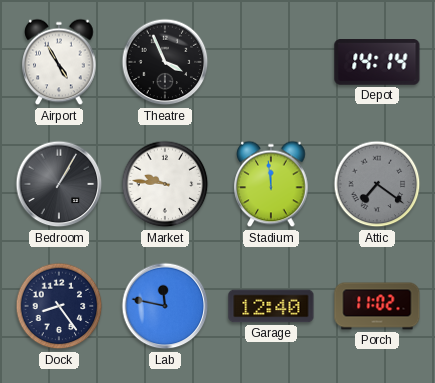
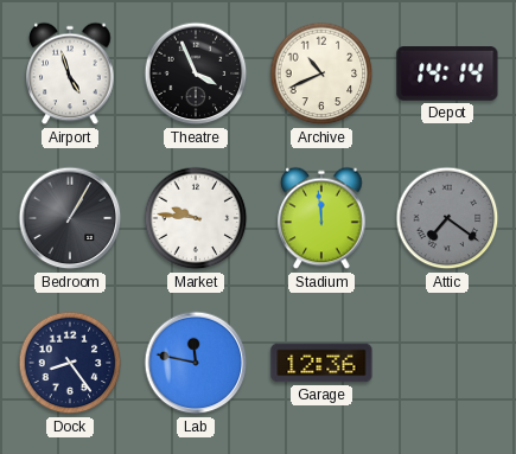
Airport: 4:55 -> 4:57
Archive: none -> 10:41
Garage: 12:40 -> 12:36
Porch: 11:02 -> none
